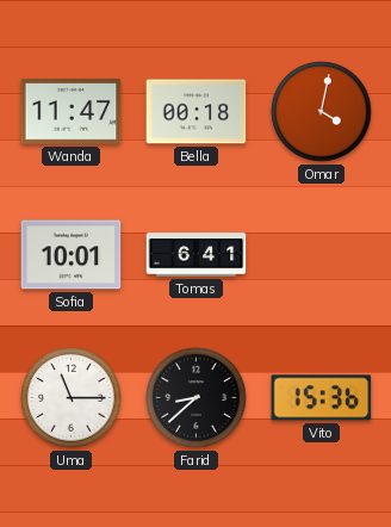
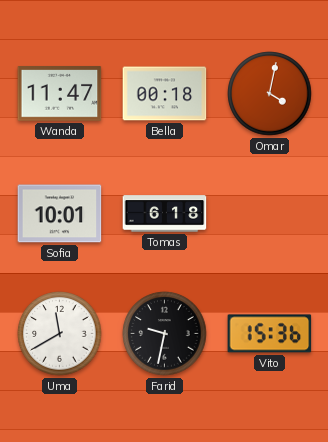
Tomas: 6:41 -> 6:18
Uma: 11:15 -> 11:40
Farid: 8:38 -> 9:32
